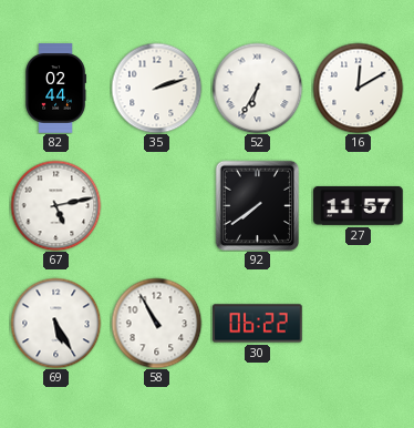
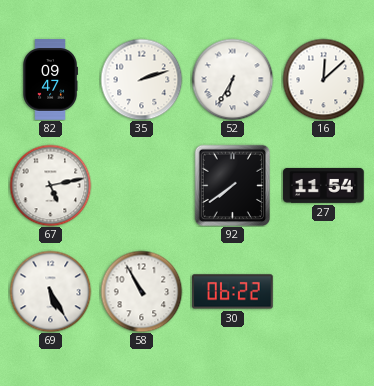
82: 02:44 -> 09:47
16: 12:10 -> 12:08
27: 11:57 -> 11:54
